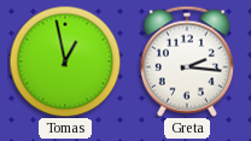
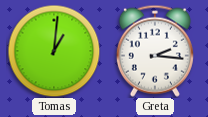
Tomas: 12:58 -> 1:01
